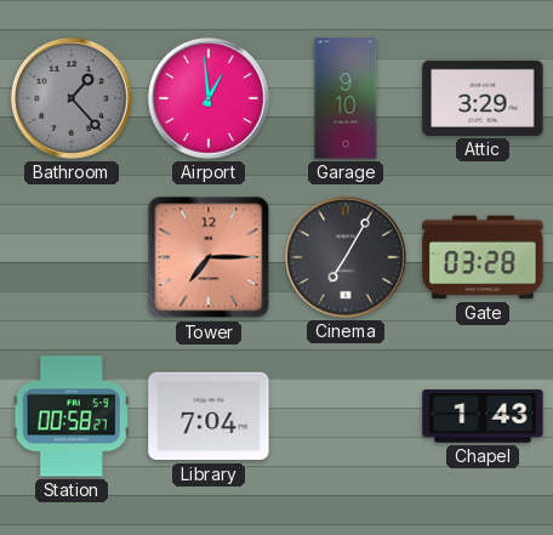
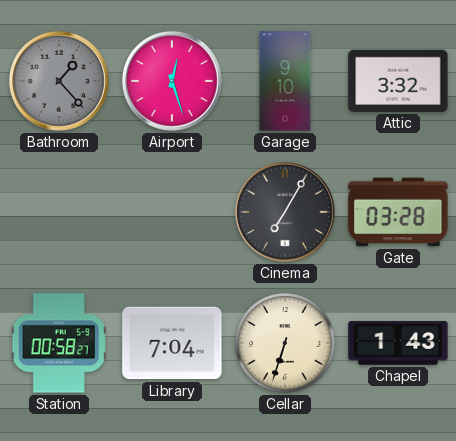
Airport: 12:59 -> 12:27
Attic: 3:29 -> 3:32
Tower: 7:15 -> none
Cellar: none -> 6:33
